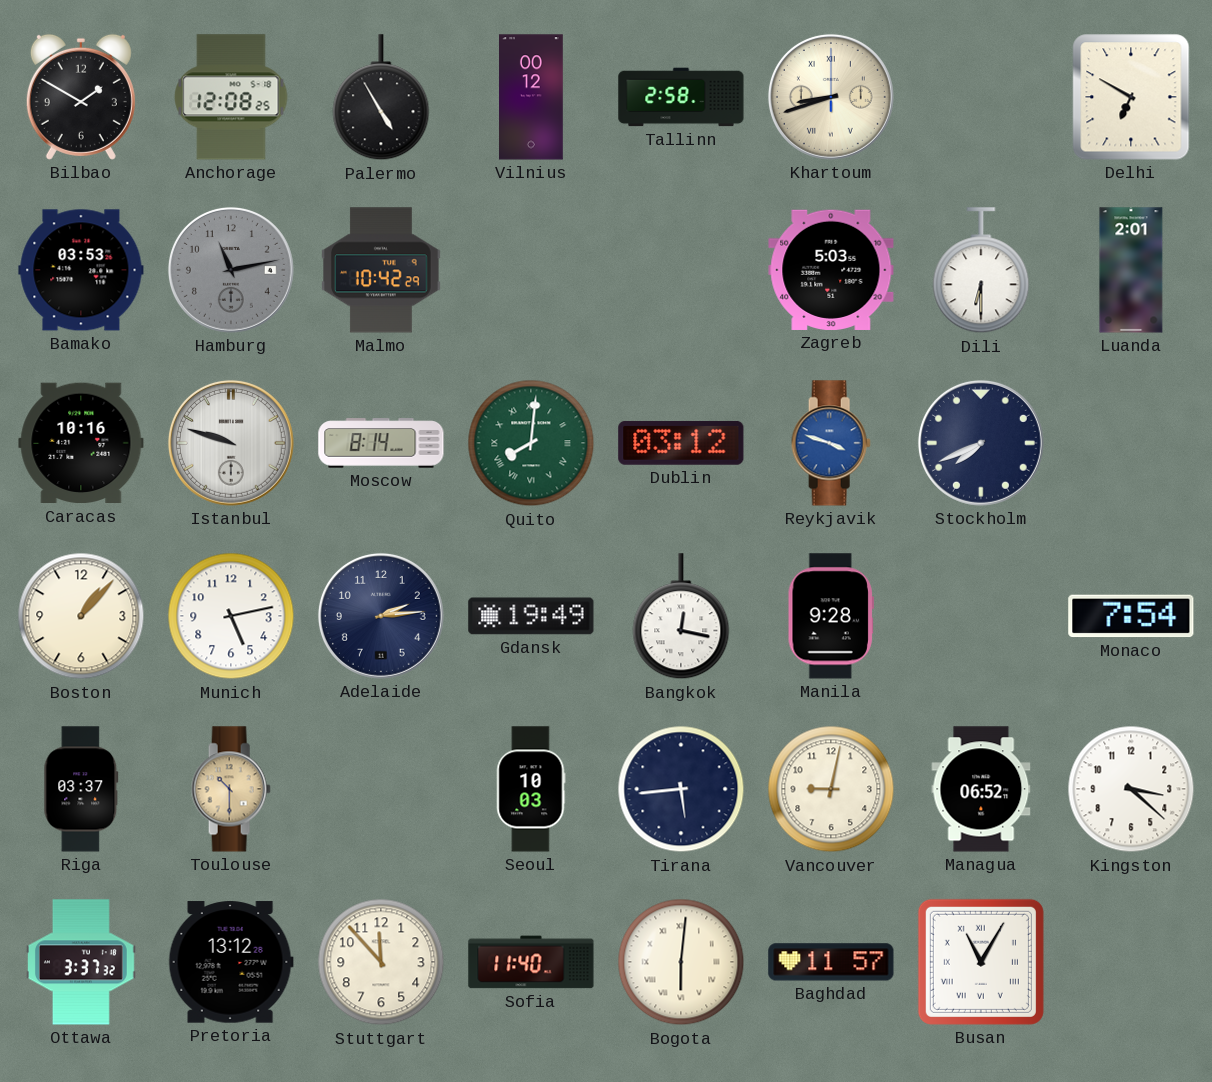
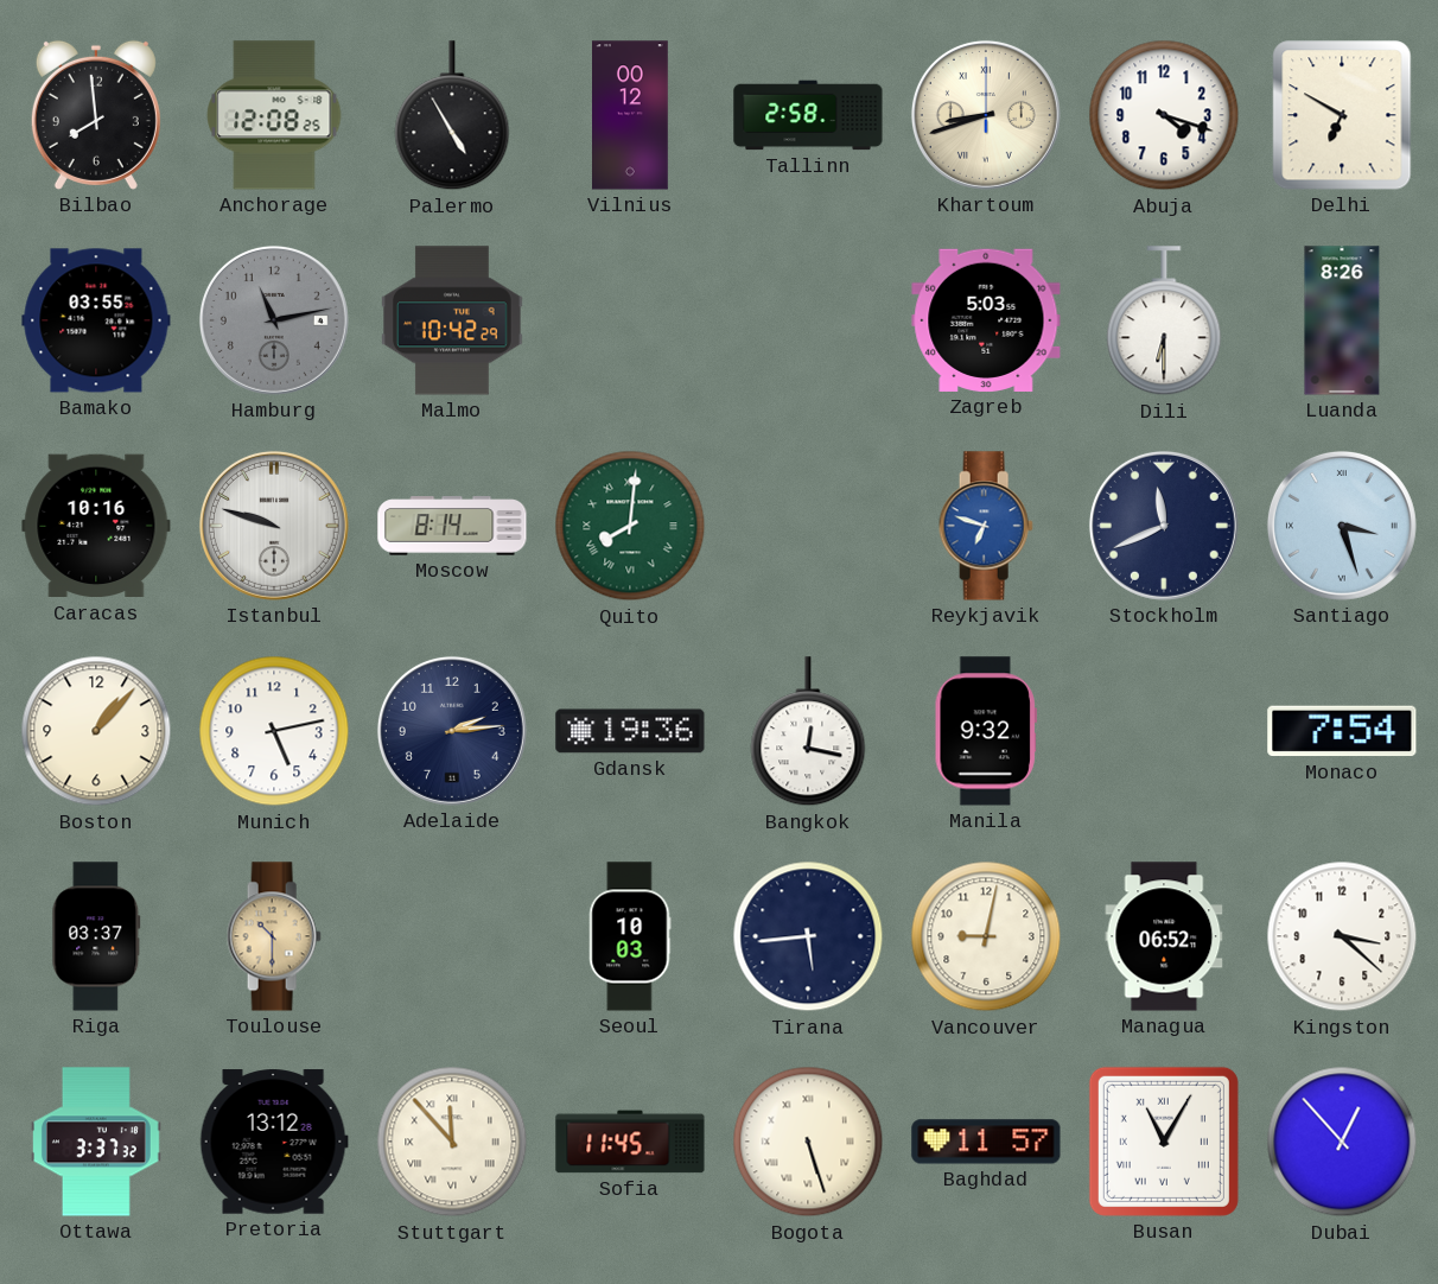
Bilbao: 1:50 -> 7:59
Abuja: none -> 4:18
Bamako: 03:53 -> 03:55
Luanda: 2:01 -> 8:26
Dublin: 03:12 -> none
Reykjavik: 3:48 -> 6:48
Stockholm: 7:41 -> 11:41
Santiago: none -> 3:27
Gdansk: 19:49 -> 19:36
Manila: 9:28 -> 9:32
Stuttgart numerals: Arabic -> Roman
Sofia: 11:40 -> 11:45
Bogota: 6:01 -> 5:27
Dubai: none -> 12:53
